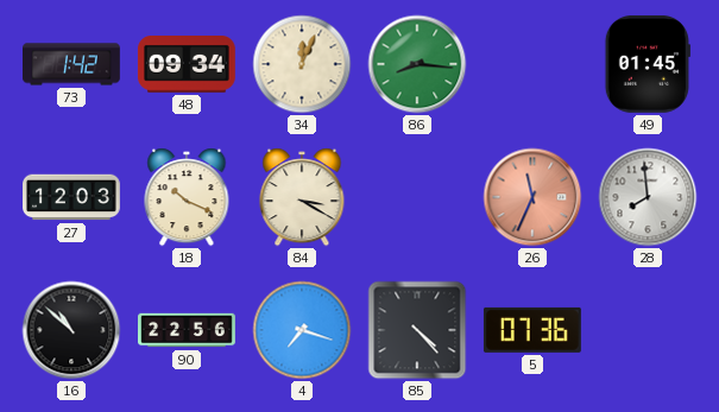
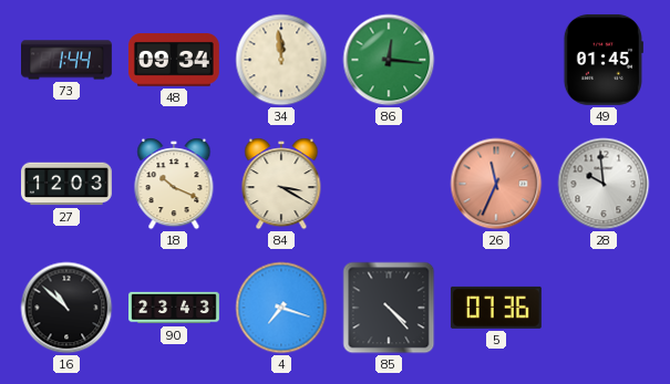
73: 1:42 -> 1:44
34: 12:04 -> 11:59
86: 8:16 -> 12:16
28: 7:59 -> 9:59
90: 22:56 -> 23:43
